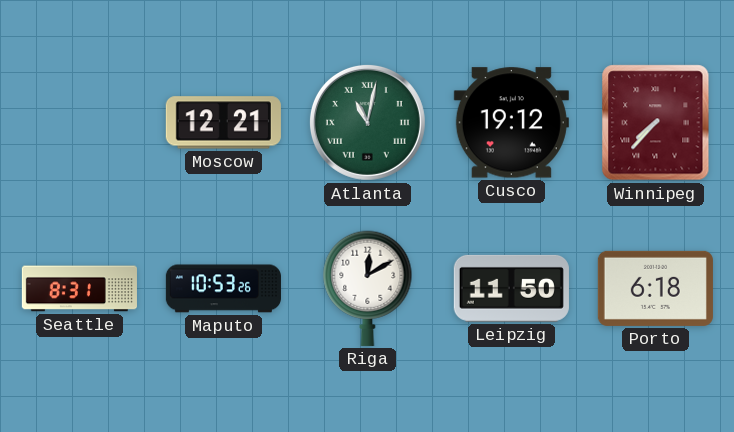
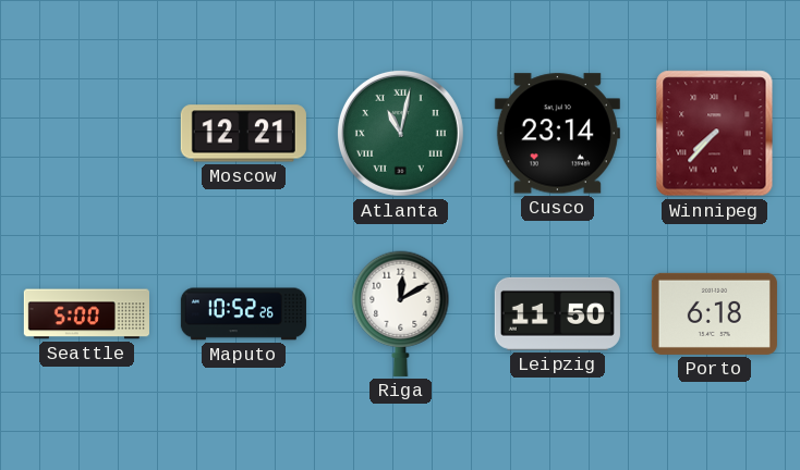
Cusco: 19:12 -> 23:14
Seattle: 8:31 -> 5:00
Maputo: 10:53 -> 10:52
